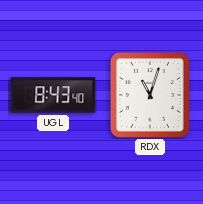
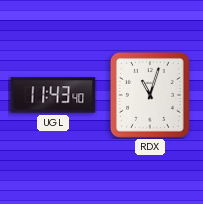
UGL: 8:43 -> 11:43
